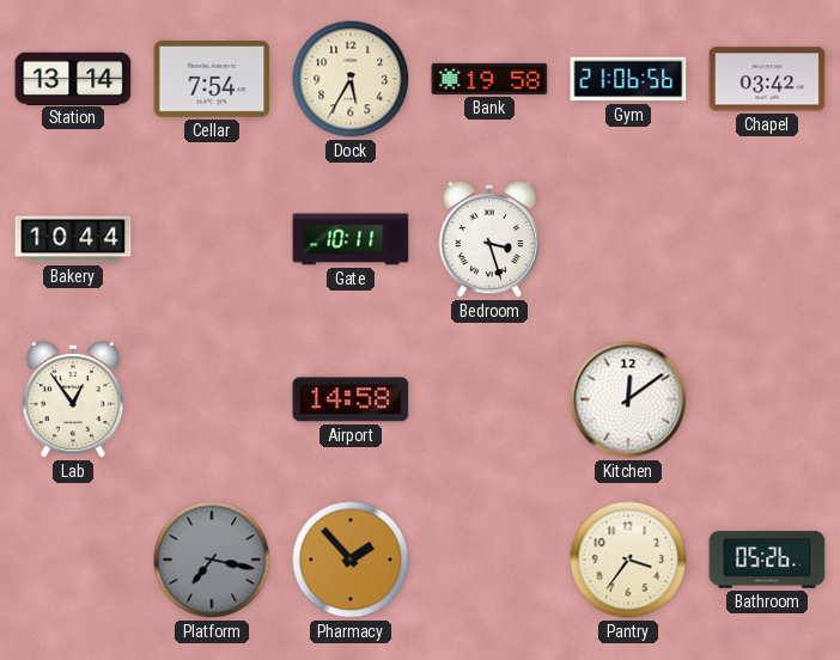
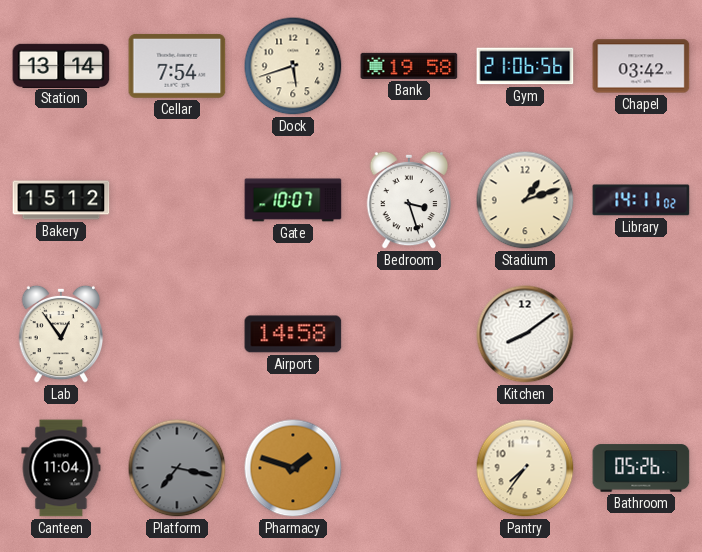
Dock: 5:35 -> 5:42
Bakery: 10:44 -> 15:12
Gate: 10:11 -> 10:07
Stadium: none -> 1:12
Library: none -> 14:11
Kitchen: 12:09 -> 8:09
Canteen: none -> 11:04
Pharmacy: 1:53 -> 1:48
Pantry: 3:36 -> 7:36
